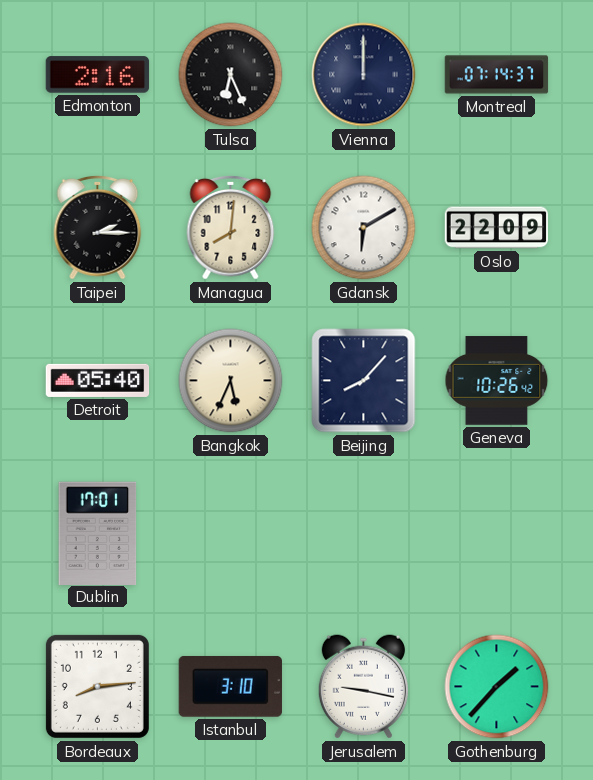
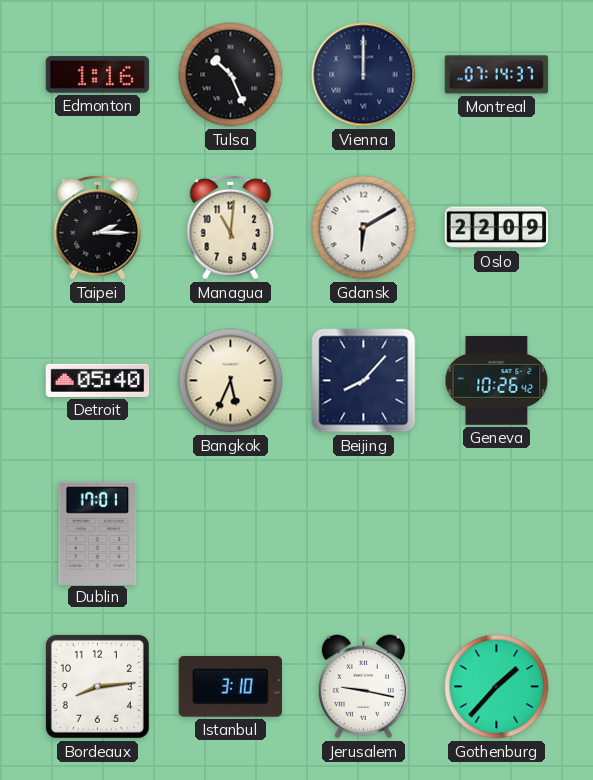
Edmonton: 2:16 -> 1:16
Tulsa: 6:26 -> 10:26
Managua: 8:01 -> 11:01
